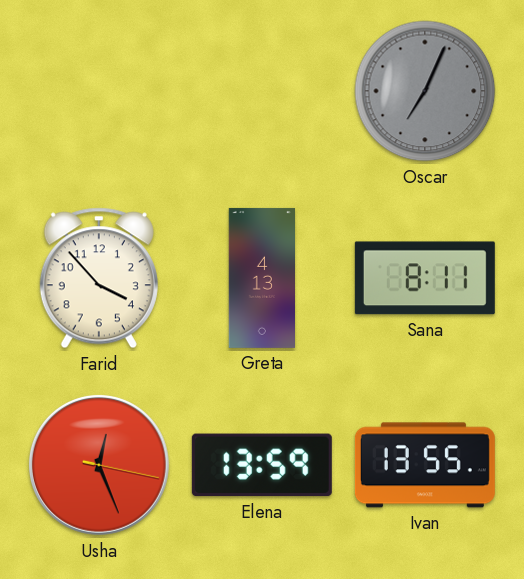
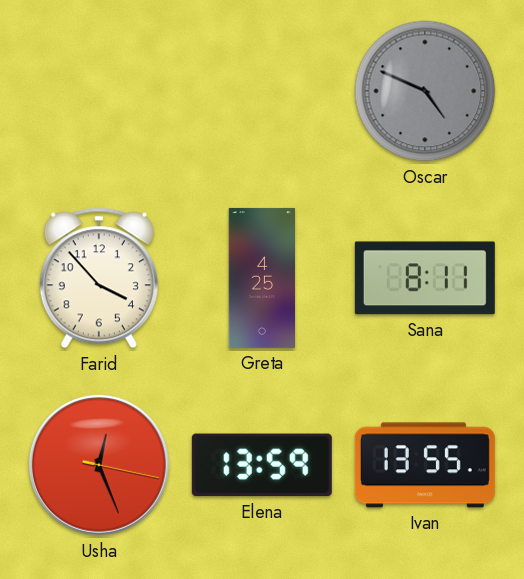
Oscar: 7:04 -> 4:49
Greta: 4:13 -> 4:25
